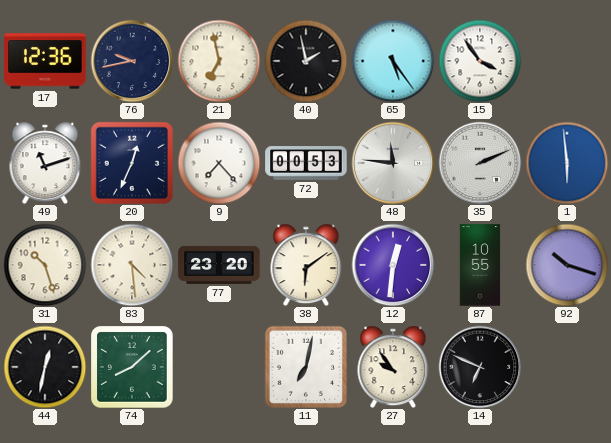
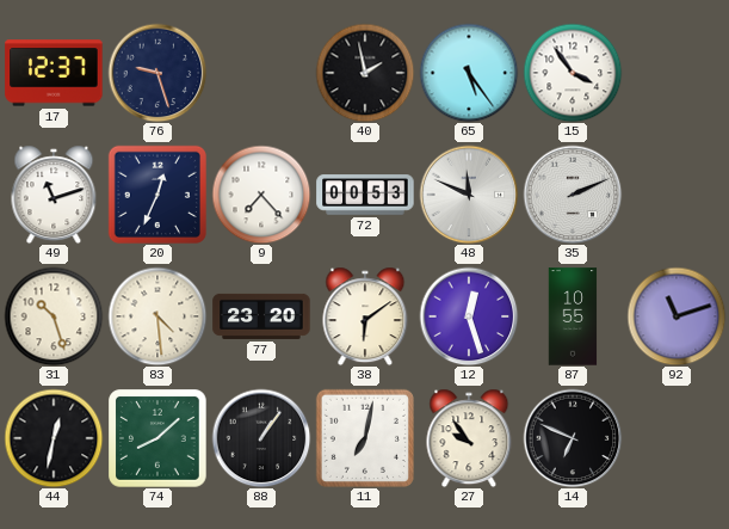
17: 12:36 -> 12:37
76: 9:43 -> 9:27
21: 6:58 -> none
48: 11:46 -> 11:49
1: 5:59 -> none
12: 12:31 -> 12:27
92: 10:18 -> 11:12
88: none -> 1:06
